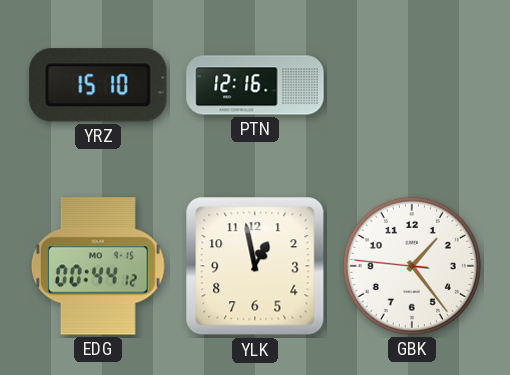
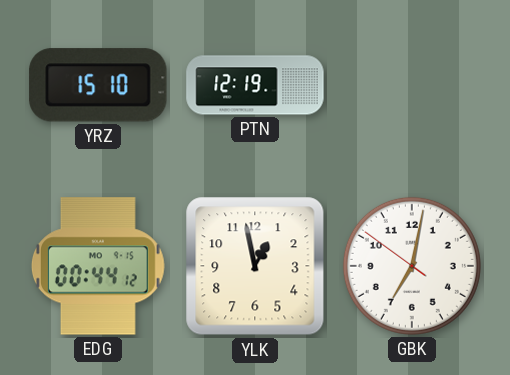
PTN: 12:16 -> 12:19
GBK: 1:23 -> 7:01
